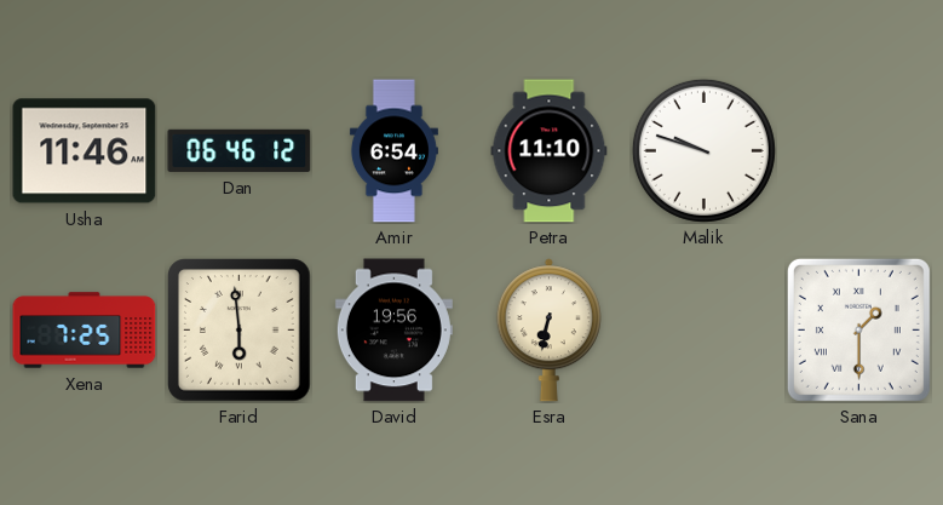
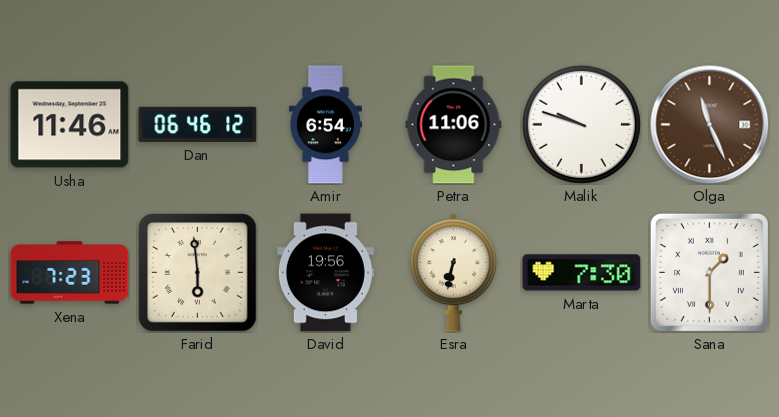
Petra: 11:10 -> 11:06
Olga: none -> 11:26
Xena: 7:25 -> 7:23
Marta: none -> 7:30
